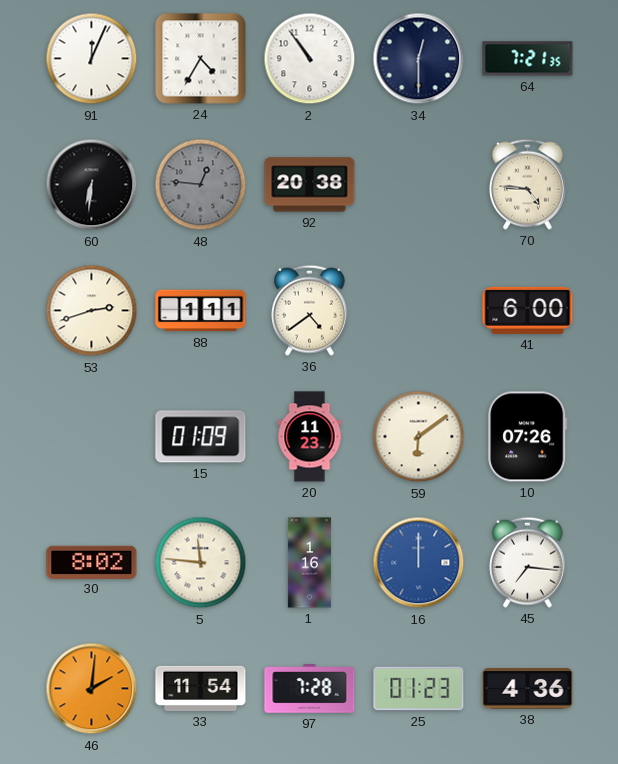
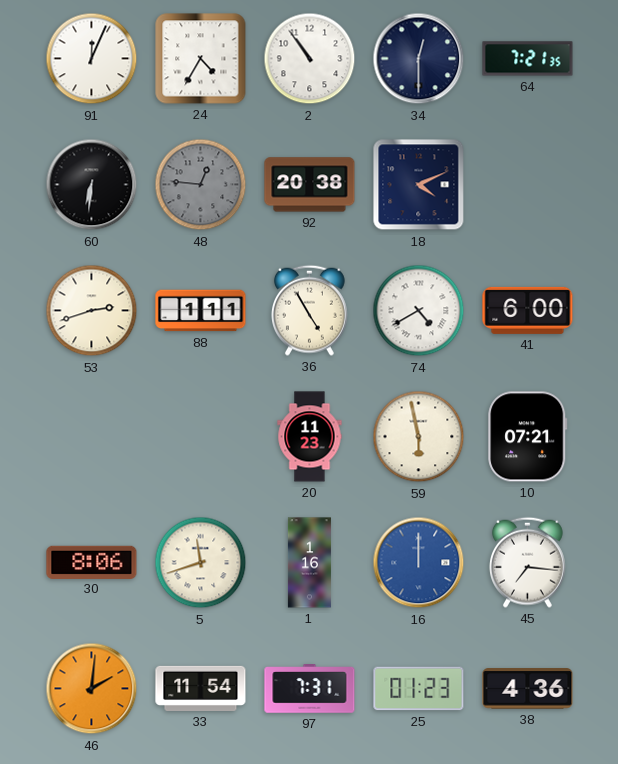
18: none -> 4:11
70: 4:46 -> none
36: 4:39 -> 4:55
74: none -> 4:40
15: 01:09 -> none
59: 6:09 -> 5:58
10: 07:26 -> 07:21
30: 8:02 -> 8:06
5: 11:46 -> 11:42
97: 7:28 -> 7:31
